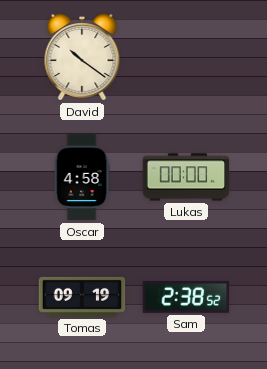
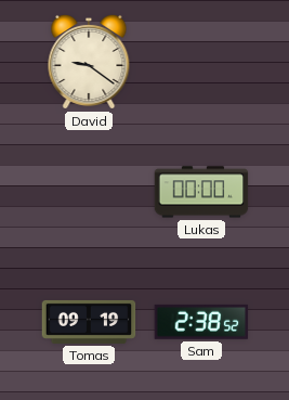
David: 10:21 -> 9:21
Oscar: 4:58 -> none
